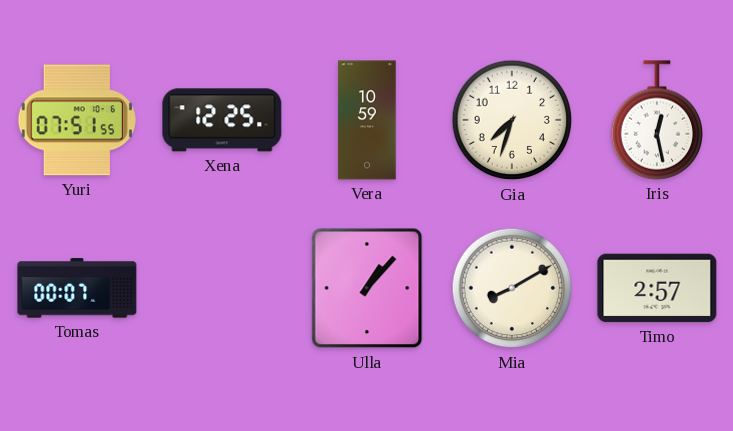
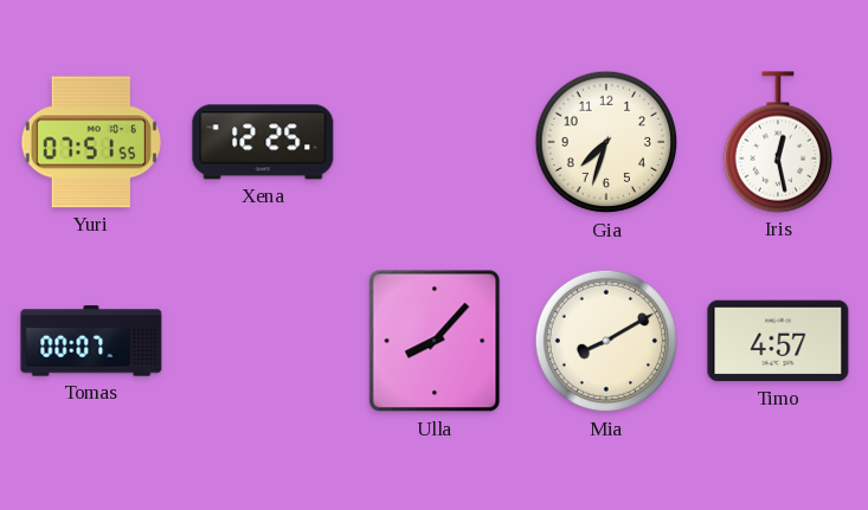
Vera: 10:59 -> none
Ulla: 1:07 -> 8:07
Timo: 2:57 -> 4:57
